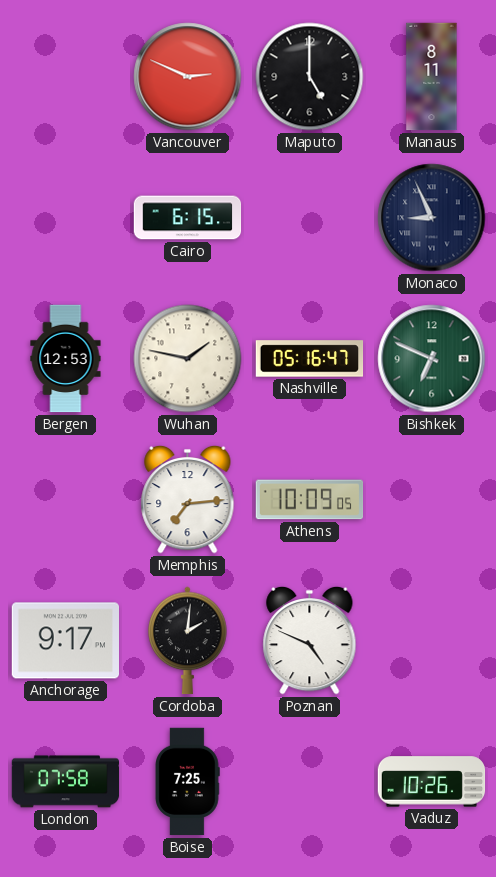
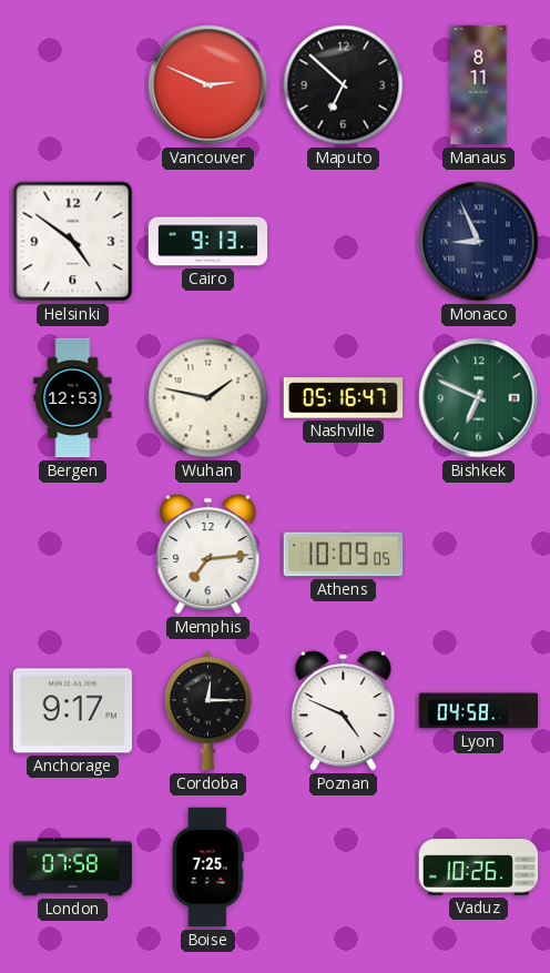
Maputo: 5:00 -> 6:52
Helsinki: none -> 4:51
Cairo: 6:15 -> 9:13
Cordoba: 2:01 -> 12:15
Lyon: none -> 04:58
